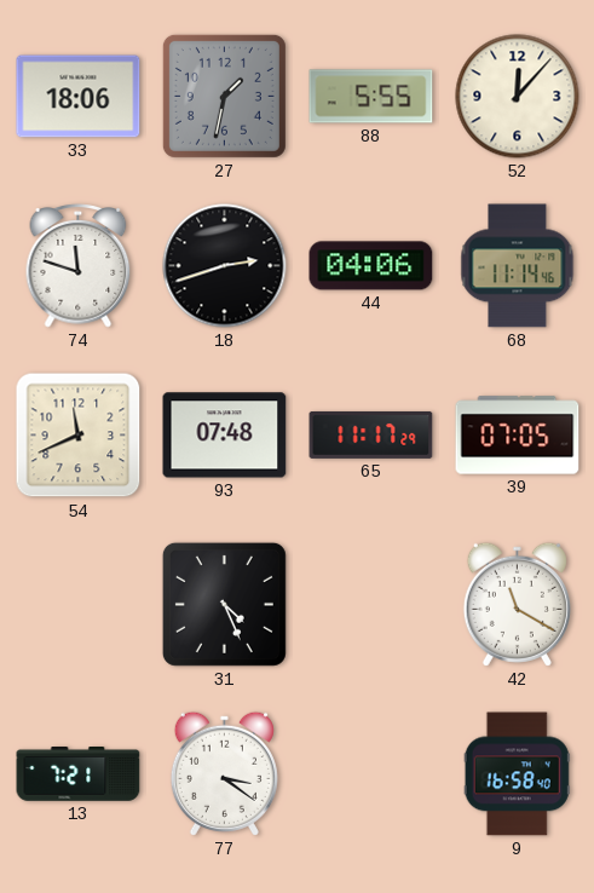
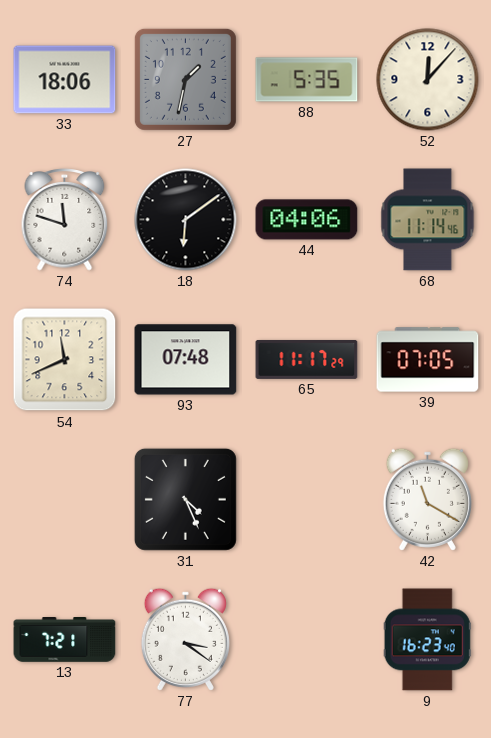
88: 5:55 -> 5:35
18: 2:42 -> 6:09
9: 16:58 -> 16:23
